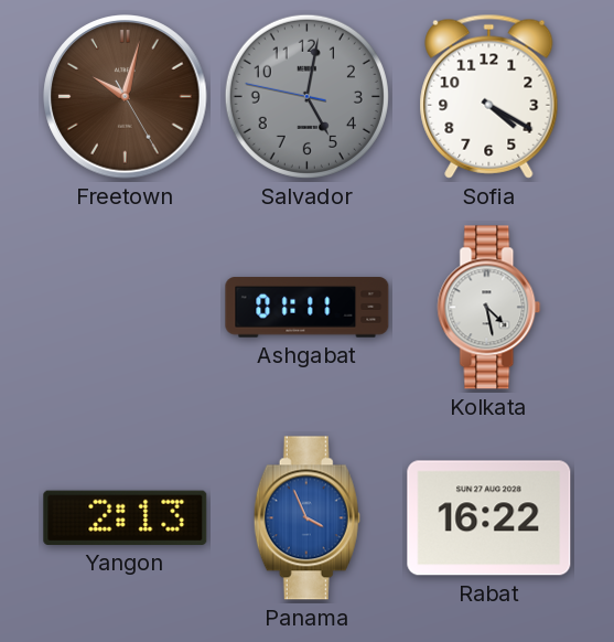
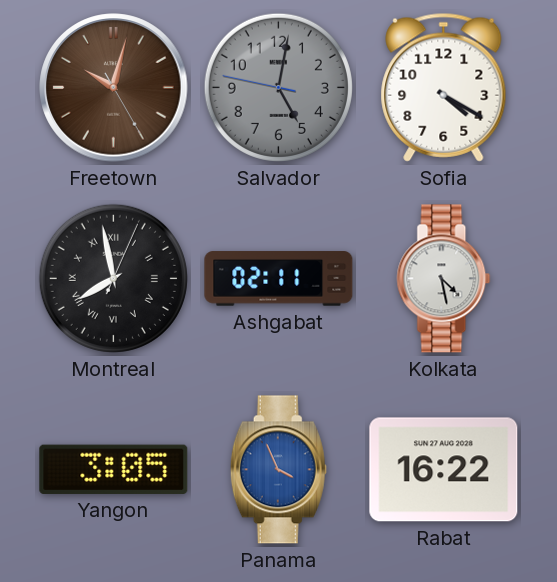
Montreal: none -> 7:58
Ashgabat: 01:11 -> 02:11
Yangon: 2:13 -> 3:05
